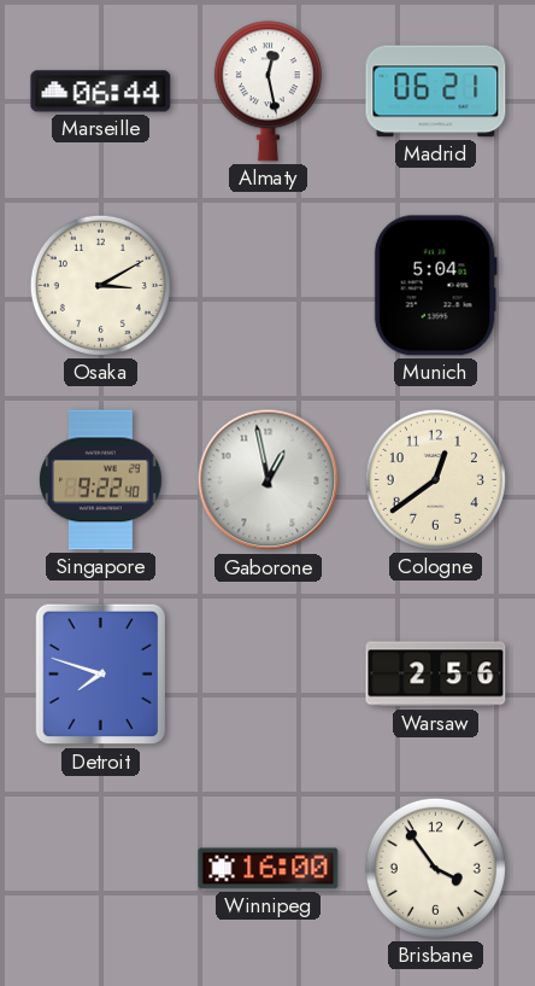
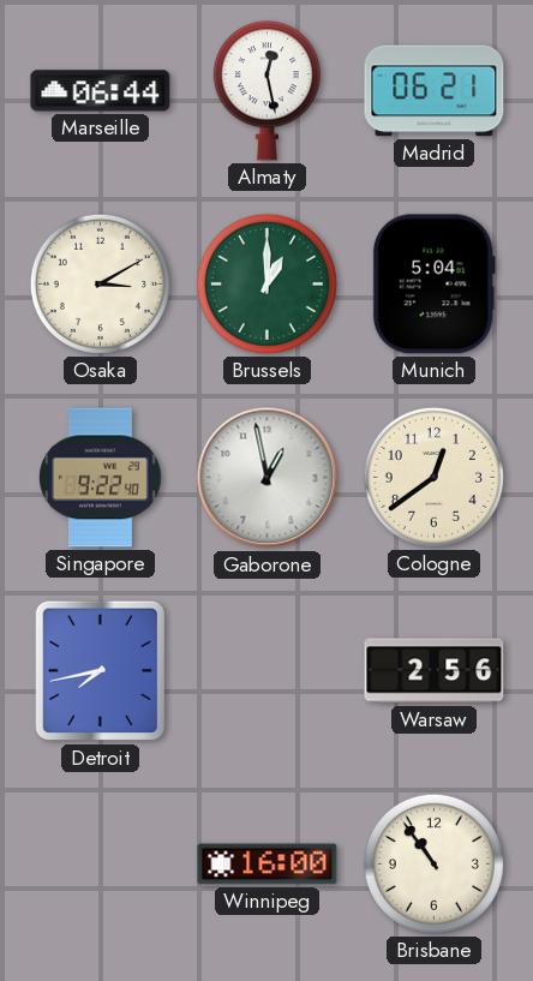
Brussels: none -> 1:00
Detroit: 7:48 -> 7:43
Brisbane: 3:54 -> 10:54
